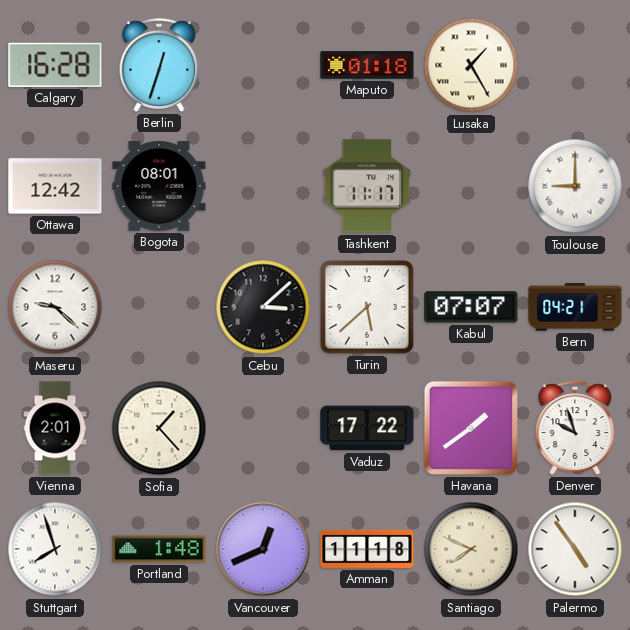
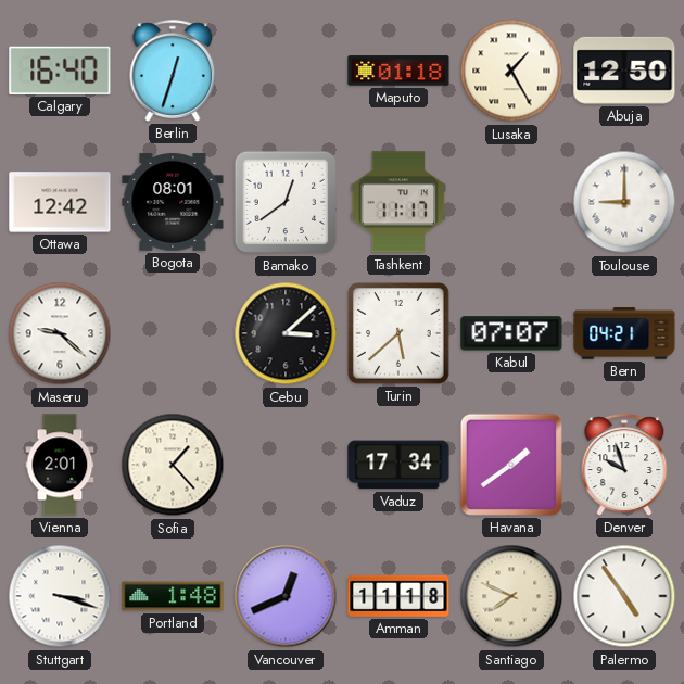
Calgary: 16:28 -> 16:40
Abuja: none -> 12:50
Bamako: none -> 12:39
Vaduz: 17:22 -> 17:34
Stuttgart: 7:57 -> 3:18
